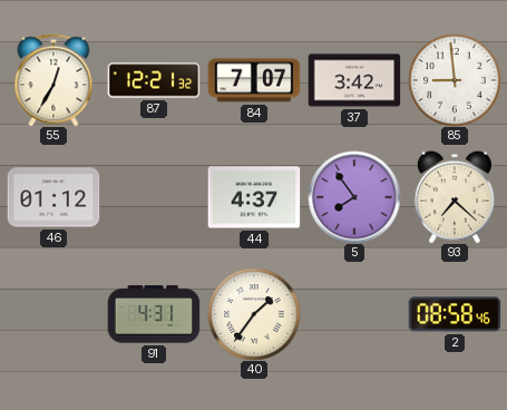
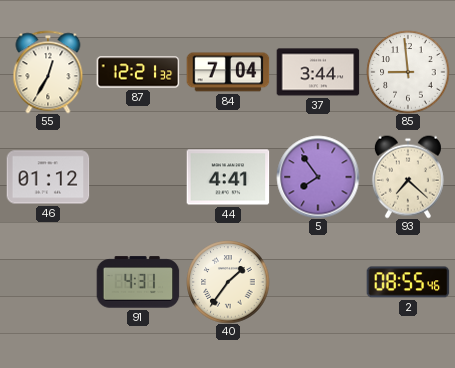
84: 7:07 -> 7:04
37: 3:42 -> 3:44
44: 4:37 -> 4:41
2: 08:58 -> 08:55
